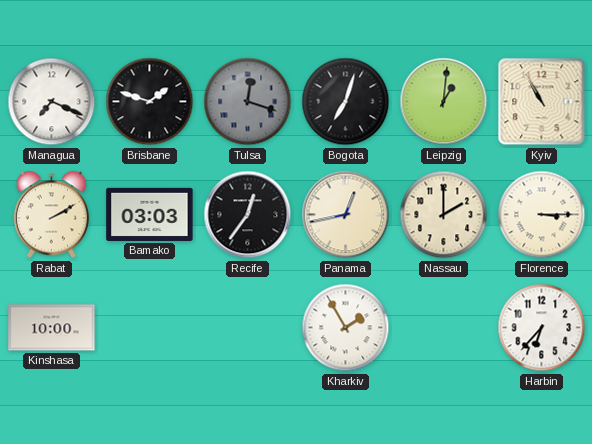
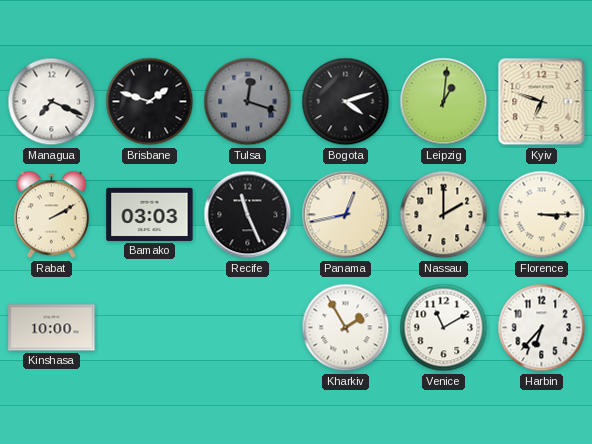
Bogota: 7:03 -> 4:12
Kyiv: 10:55 -> 6:48
Recife: 12:36 -> 11:26
Venice: none -> 11:10
